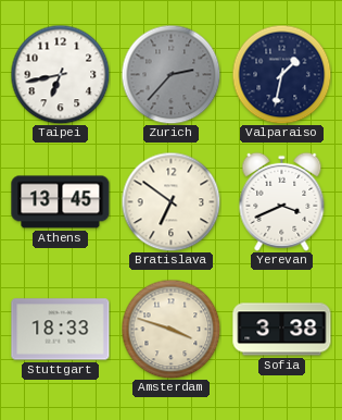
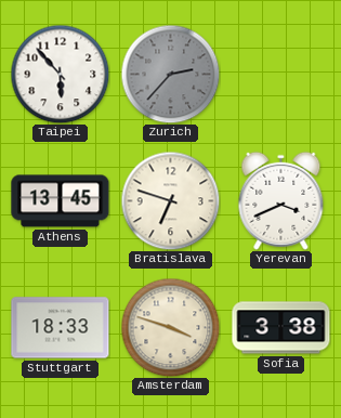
Taipei: 6:43 -> 5:53
Valparaiso: 1:32 -> none
Bratislava: 6:51 -> 6:48
